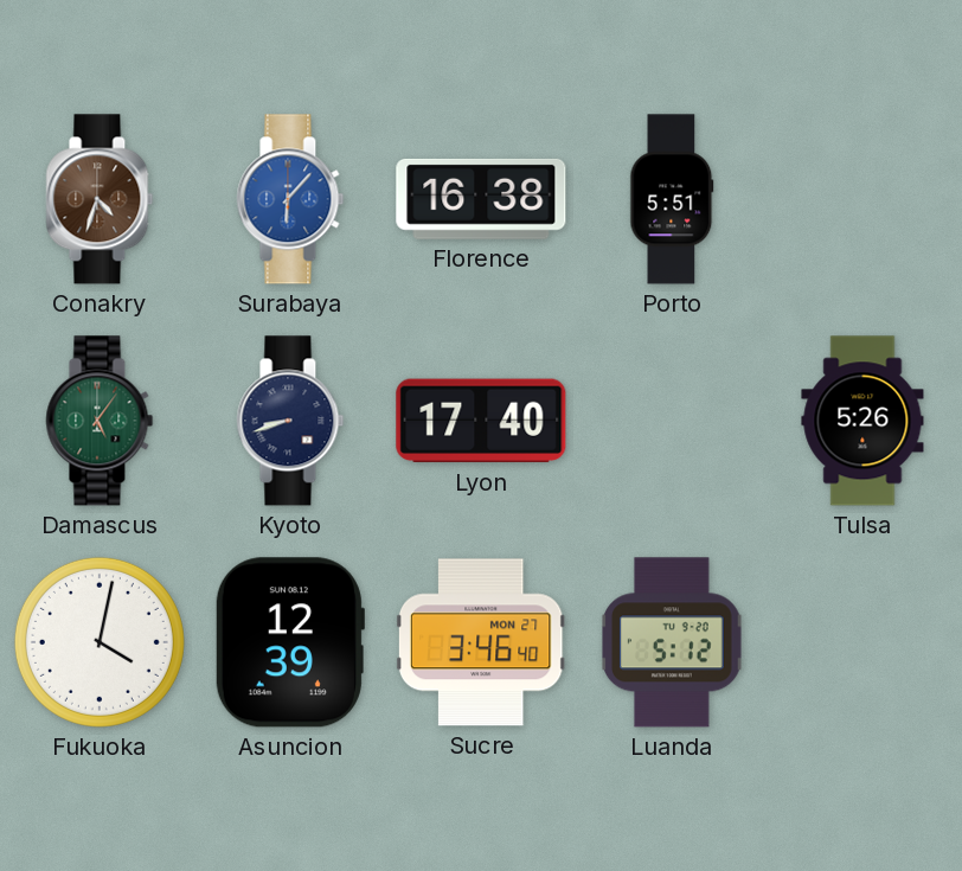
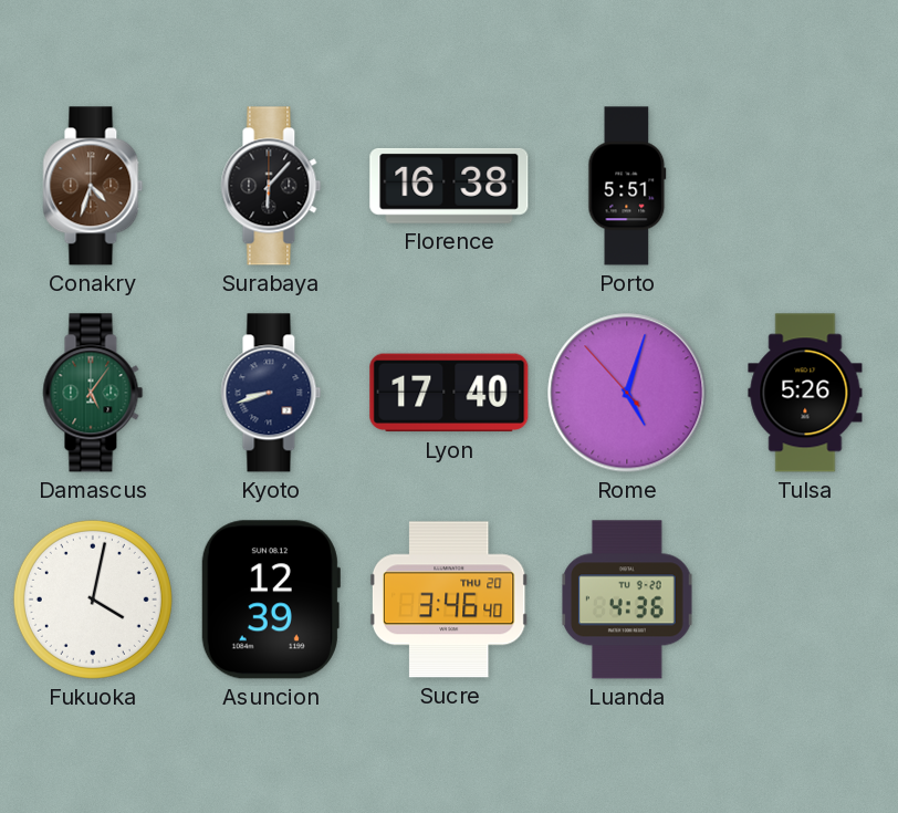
Surabaya dial: blue -> black
Rome: none -> 5:02
Sucre date: MON 27 -> THU 20
Luanda: 5:12 -> 4:36
